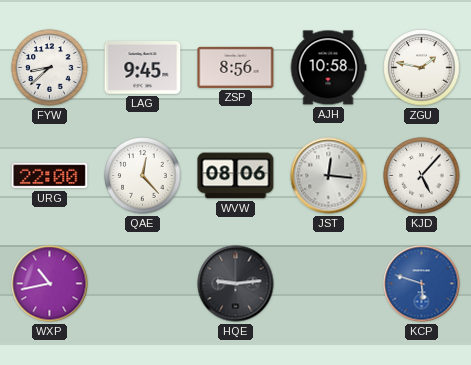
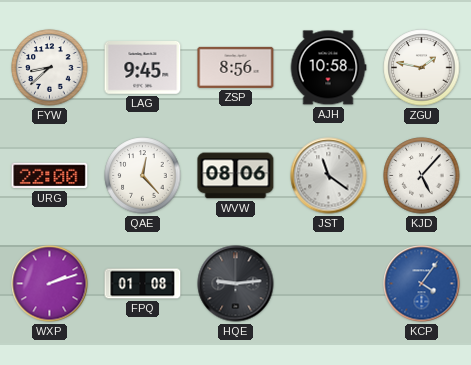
JST: 12:16 -> 11:21
WXP: 10:43 -> 2:12
FPQ: none -> 01:08
KCP: 5:48 -> 4:06
